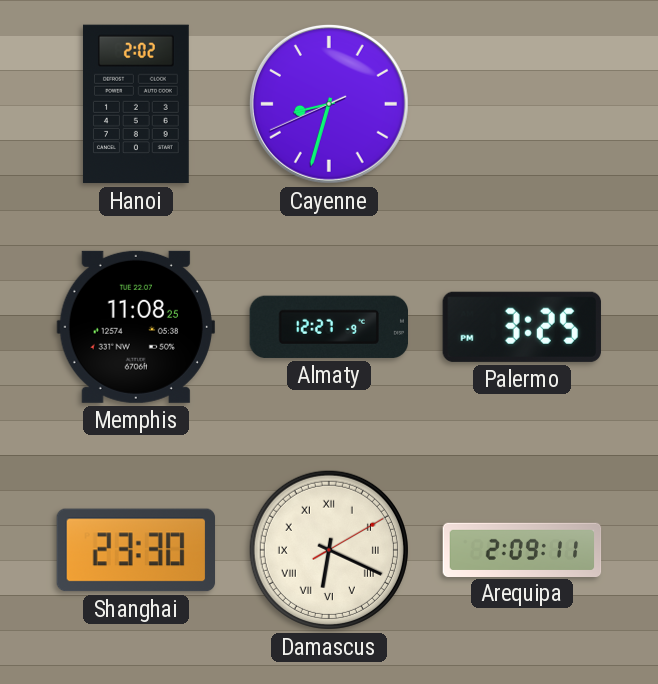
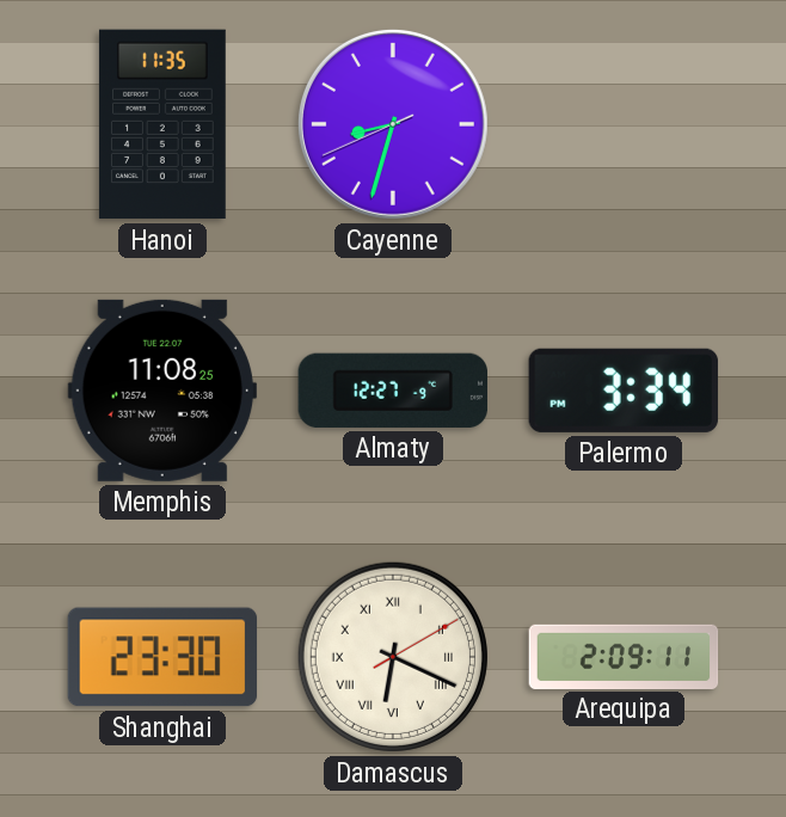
Hanoi: 2:02 -> 11:35
Palermo: 3:25 -> 3:34
